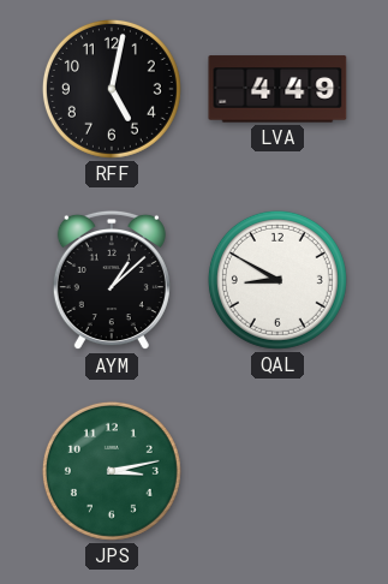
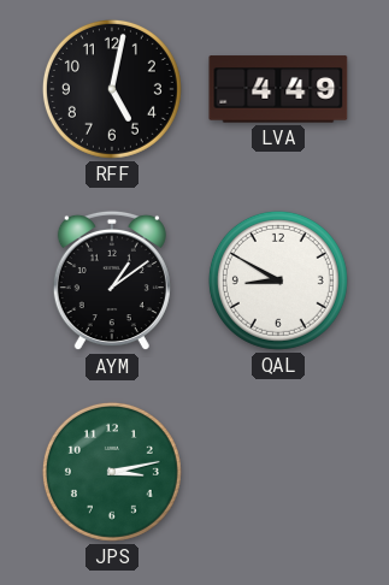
AYM: 1:08 -> 1:09
